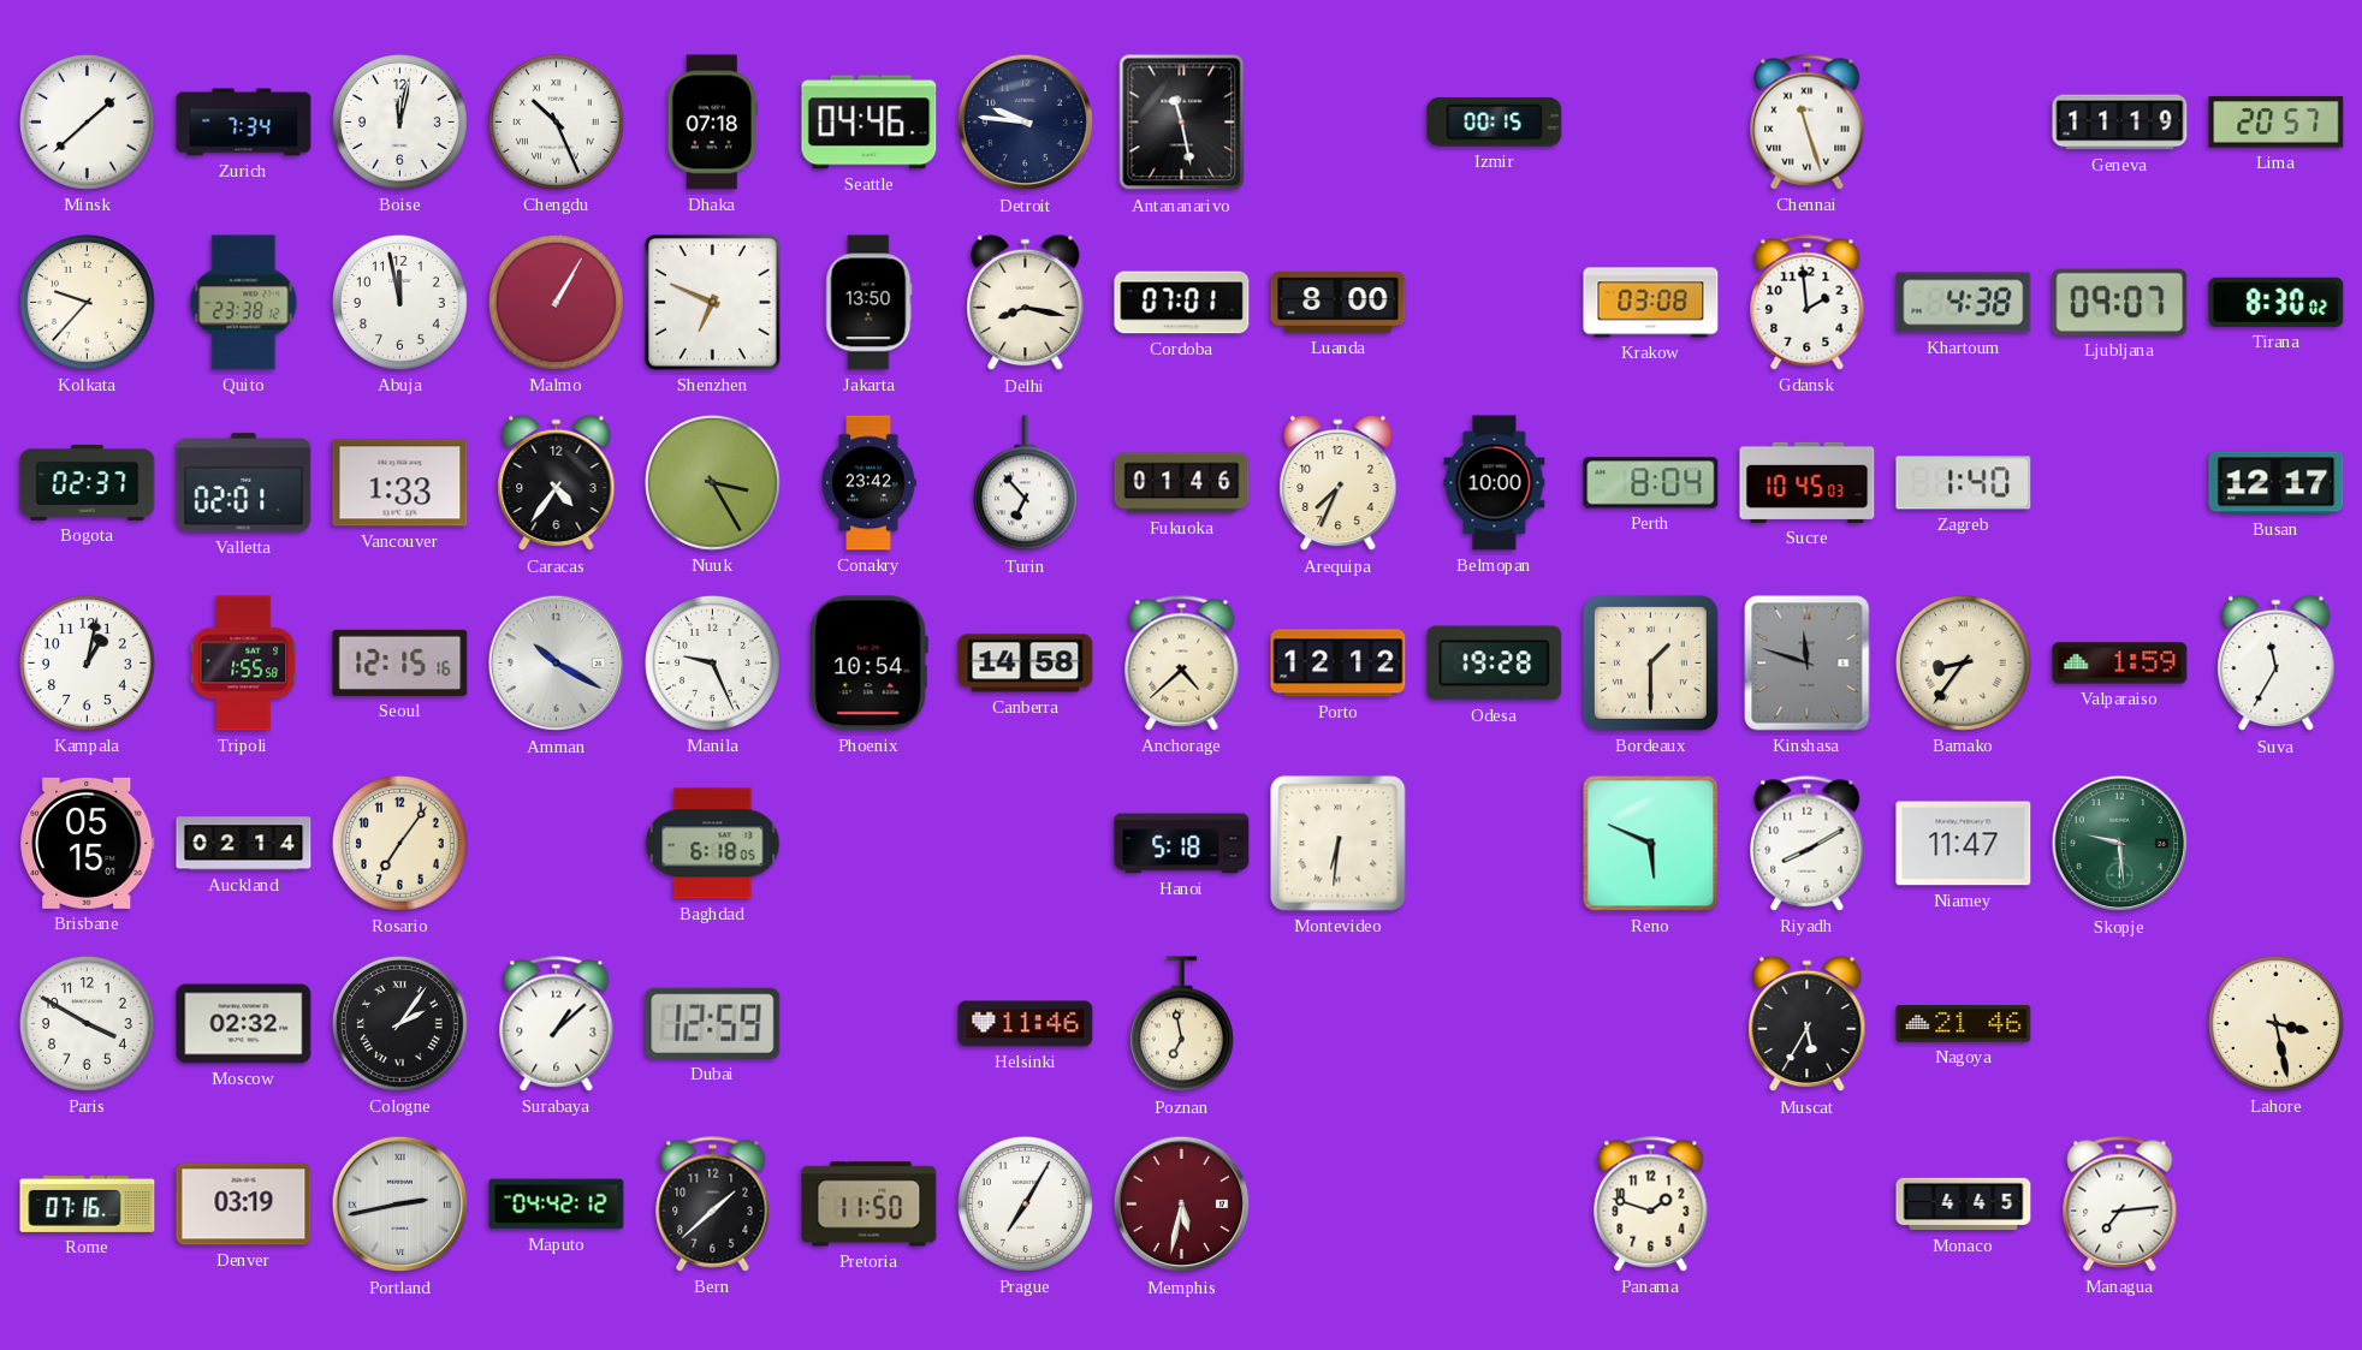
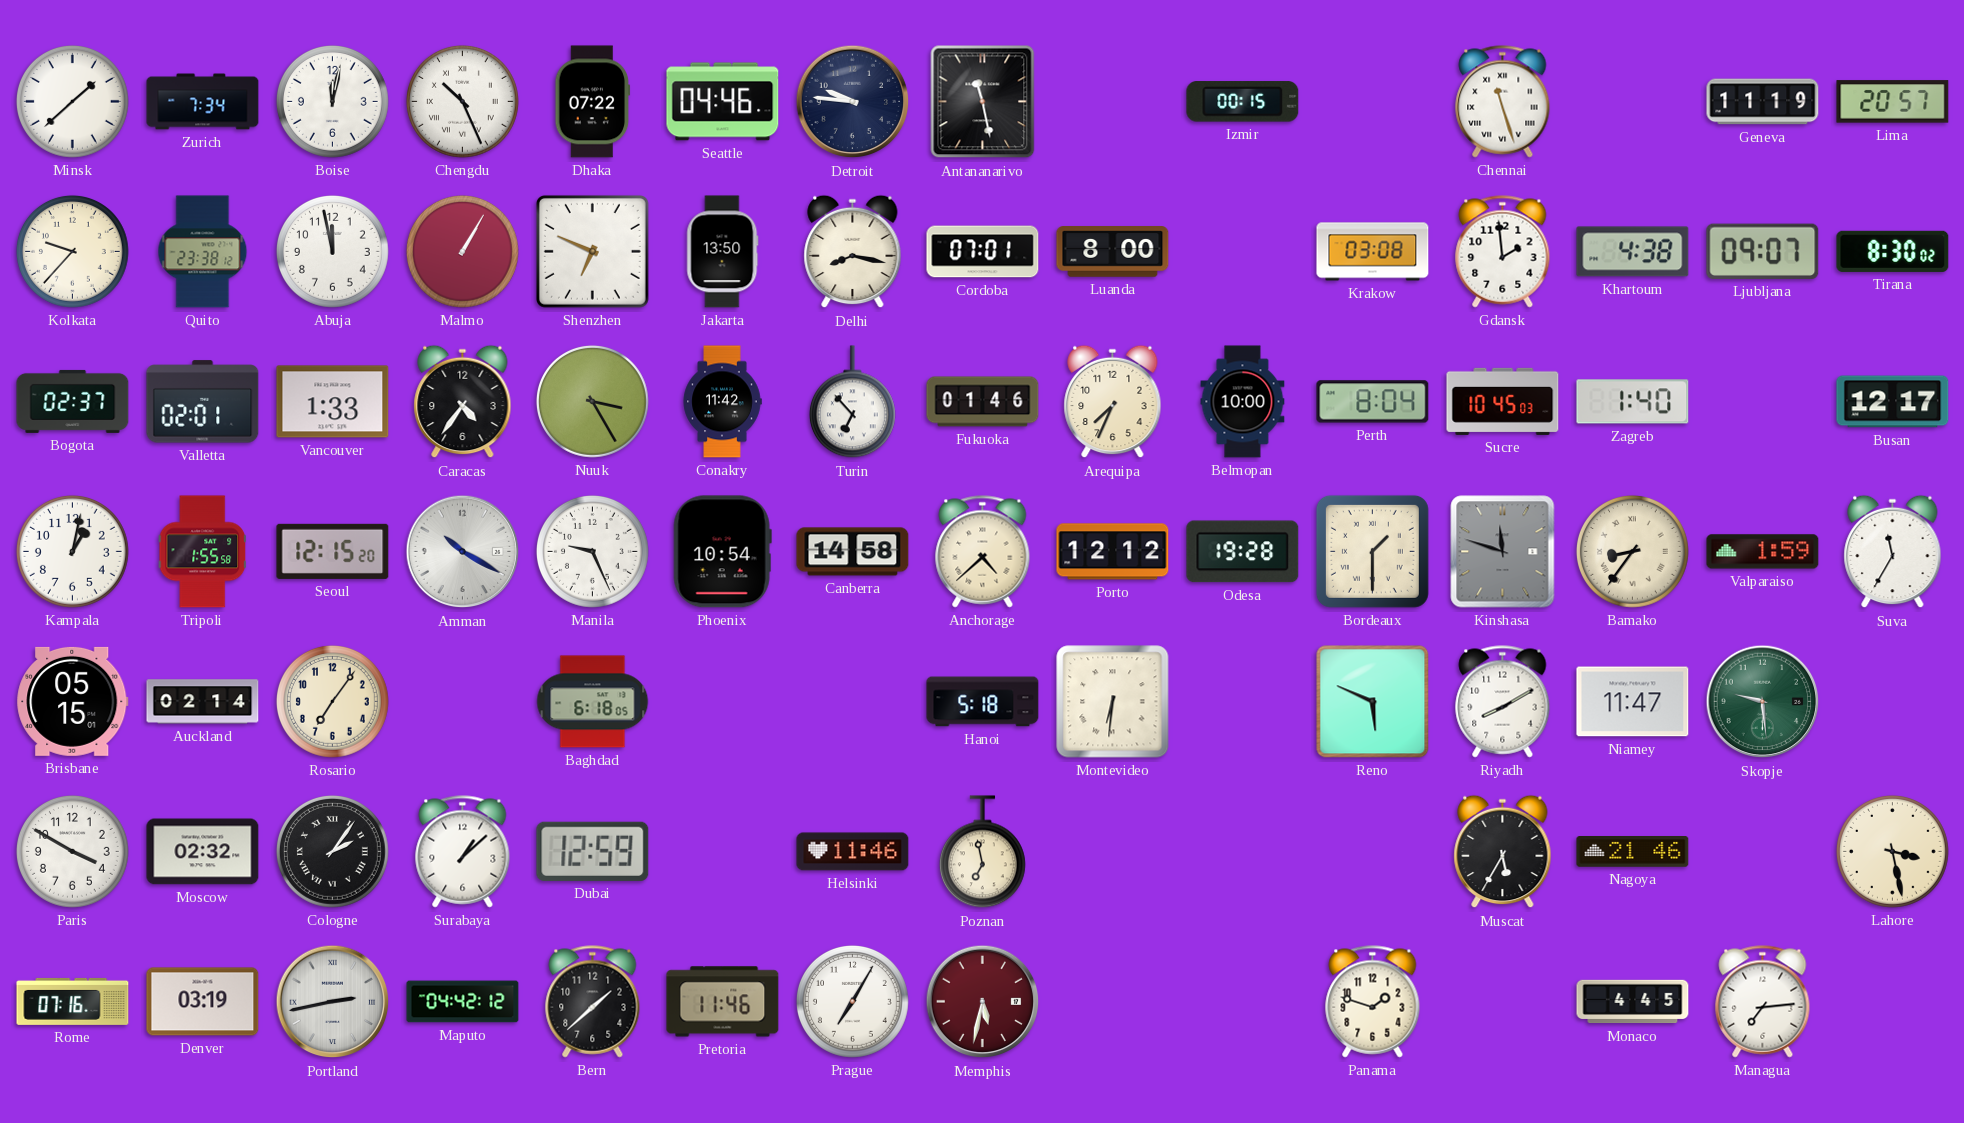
Dhaka: 07:18 -> 07:22
Conakry: 23:42 -> 11:42
Seoul: 12:15:16 -> 12:15:20
Pretoria: 11:50 -> 11:46
